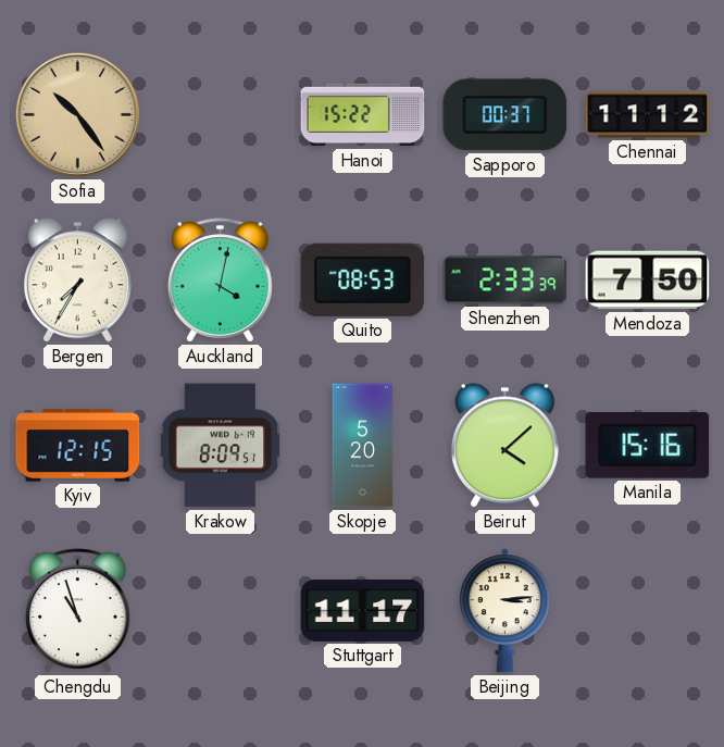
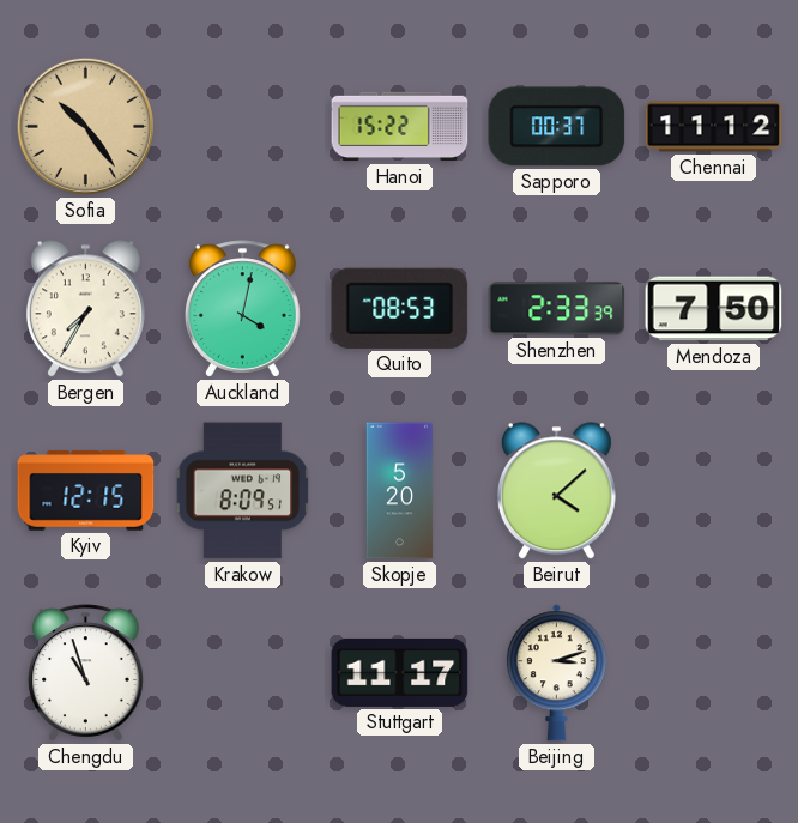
Manila: 15:16 -> none
Beijing: 3:14 -> 3:12
